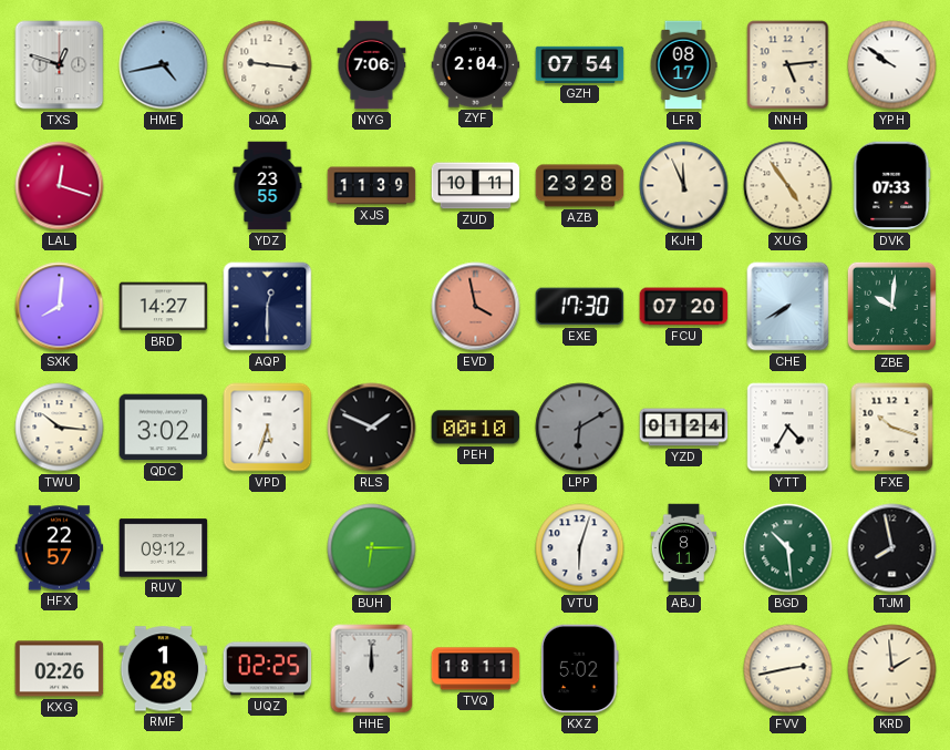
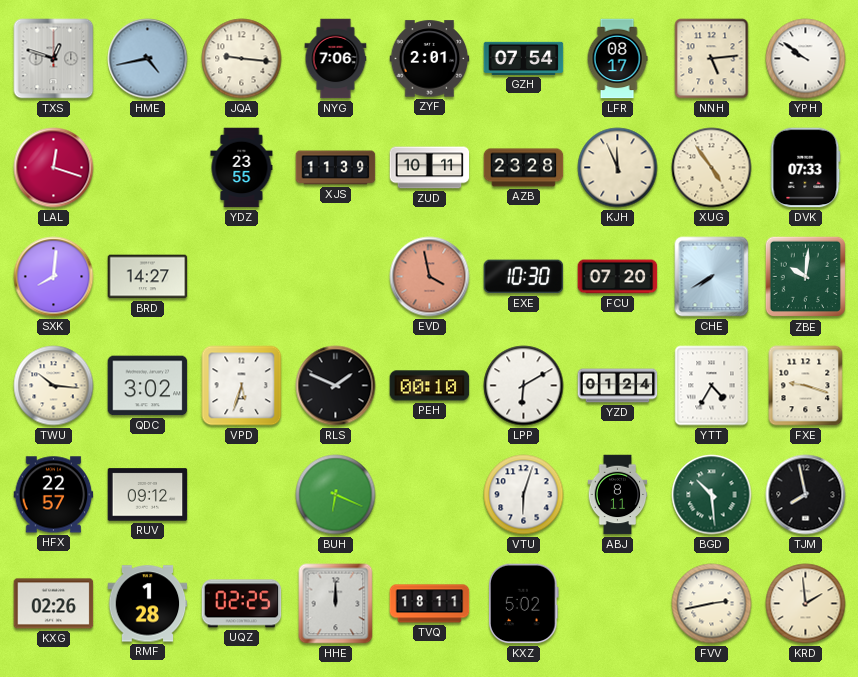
ZYF: 2:04 -> 2:01
AQP: 12:30 -> none
EXE: 17:30 -> 10:30
LPP dial: grey -> white
FXE: 10:18 -> 9:18
BUH: 6:15 -> 6:19
